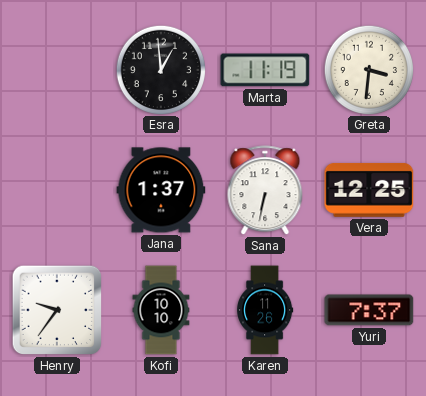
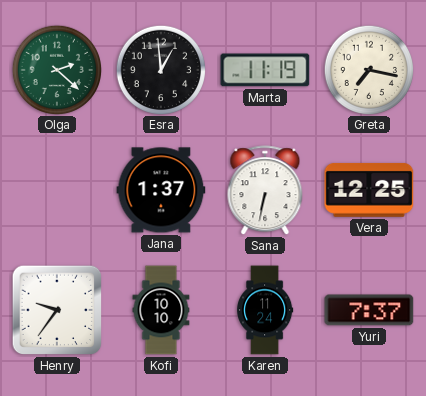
Olga: none -> 2:22
Greta: 3:31 -> 7:17
Karen: 11:26 -> 11:24
